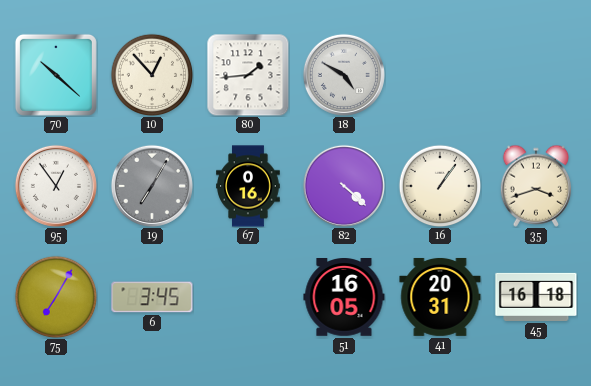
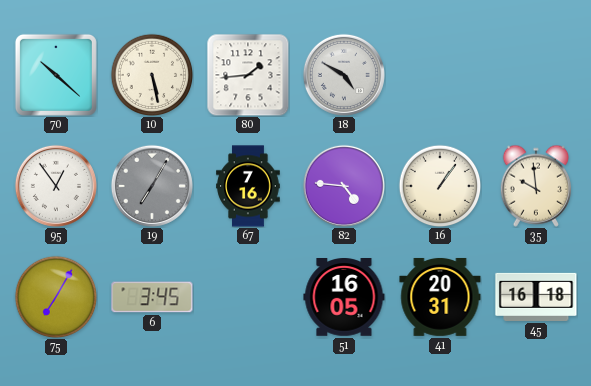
10: 12:53 -> 5:28
67: 0:16 -> 7:16
82: 4:22 -> 4:46
35: 3:42 -> 9:59
